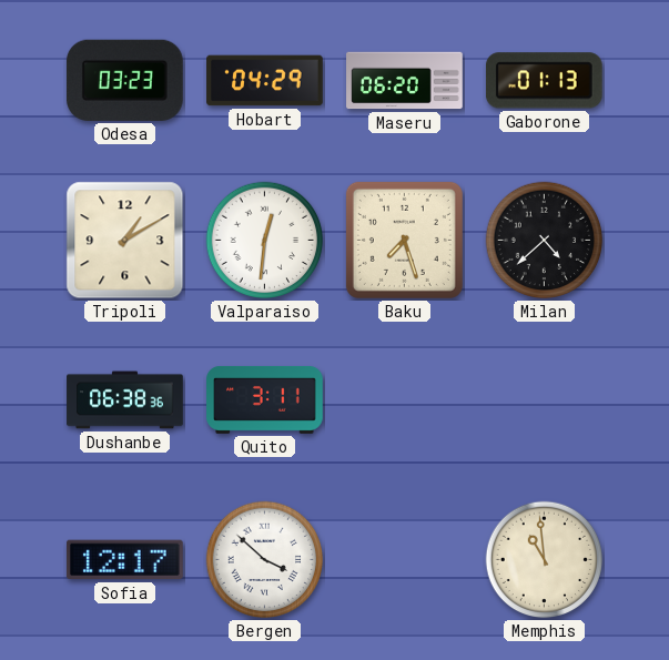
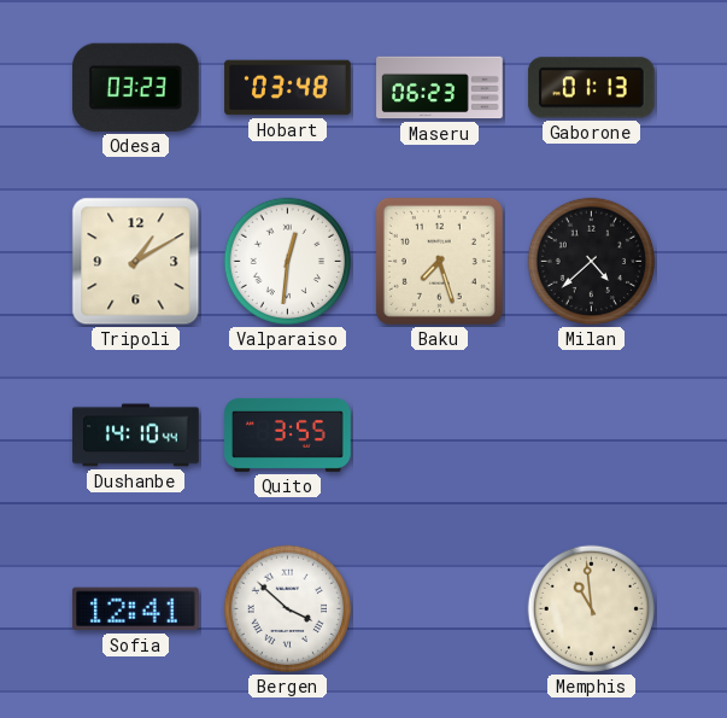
Hobart: 04:29 -> 03:48
Maseru: 06:20 -> 06:23
Dushanbe: 06:38 -> 14:10
Quito: 3:11 -> 3:55
Sofia: 12:17 -> 12:41
